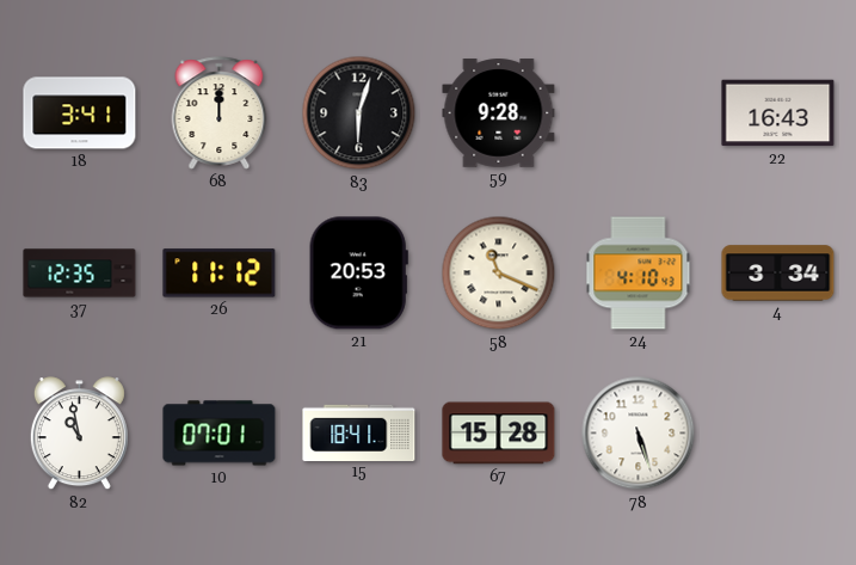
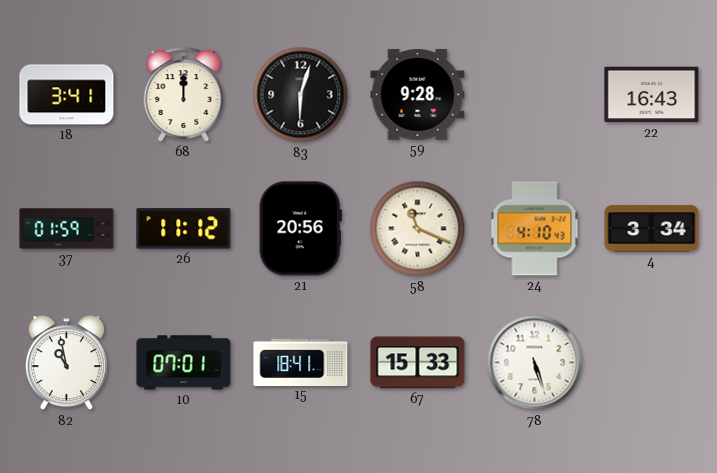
37: 12:35 -> 01:59
21: 20:53 -> 20:56
67: 15:28 -> 15:33
